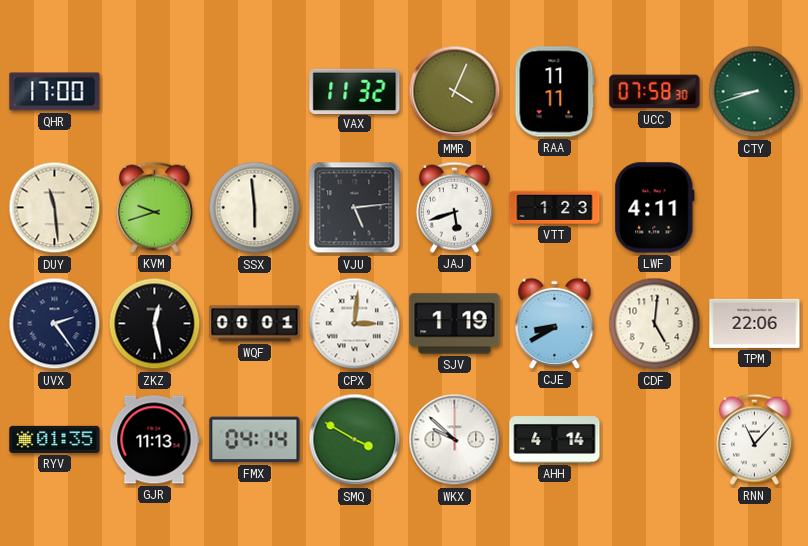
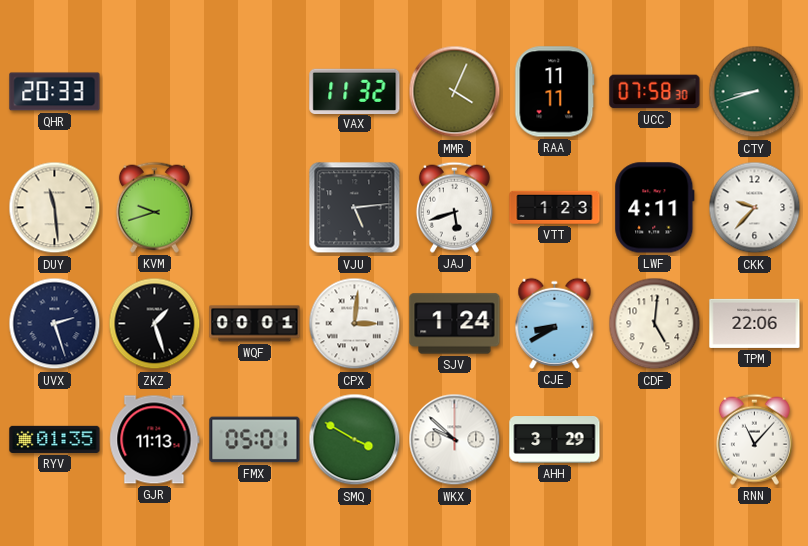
QHR: 17:00 -> 20:33
SSX: 5:59 -> none
CKK: none -> 9:37
UVX: 2:24 -> 2:27
ZKZ: 12:28 -> 1:27
SJV: 1:19 -> 1:24
FMX: 04:14 -> 05:01
AHH: 4:14 -> 3:29
